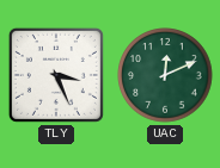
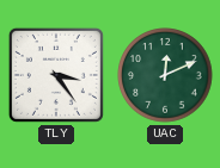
TLY: 3:26 -> 3:24
